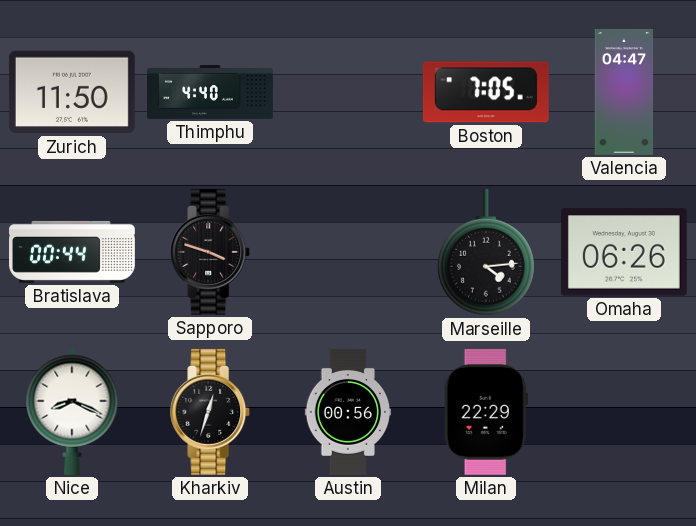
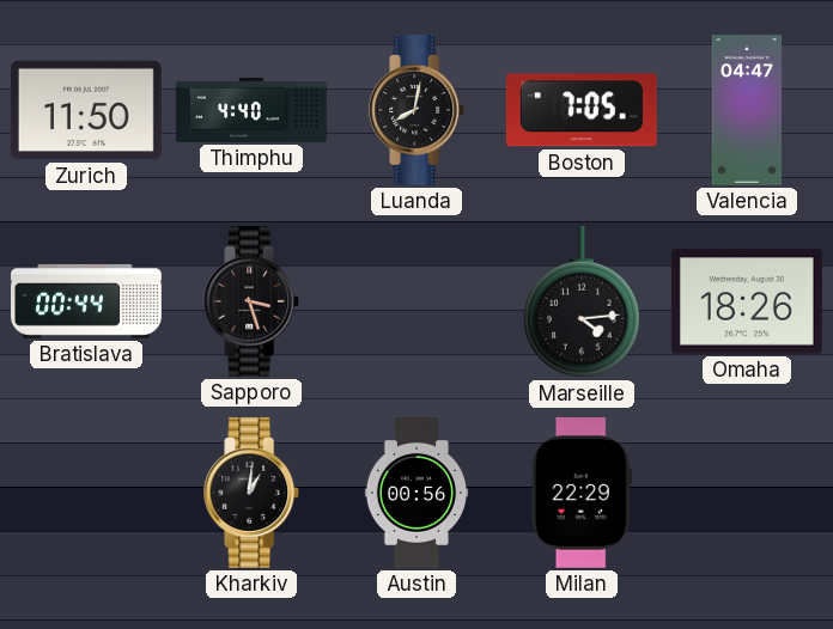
Luanda: none -> 8:02
Sapporo: 3:48 -> 3:27
Omaha: 06:26 -> 18:26
Nice: 8:19 -> none
Kharkiv: 12:33 -> 1:01
